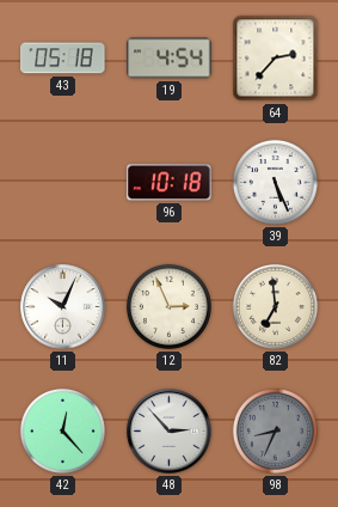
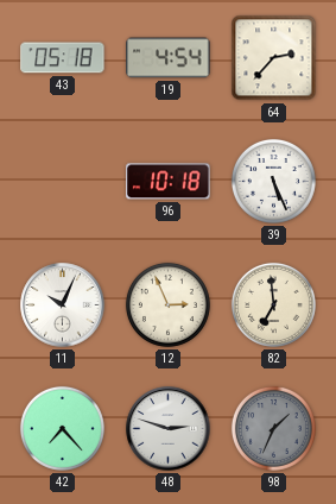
42: 12:23 -> 7:23
48: 2:53 -> 2:48
98: 8:34 -> 1:34
